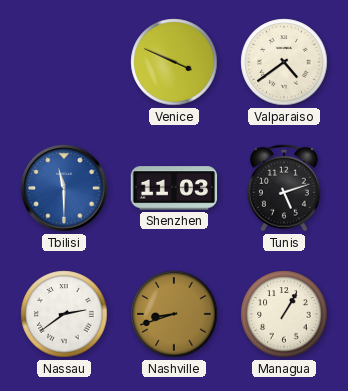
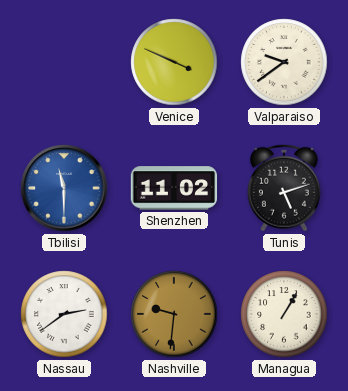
Valparaiso: 4:39 -> 9:39
Shenzhen: 11:03 -> 11:02
Nashville: 8:42 -> 9:31
